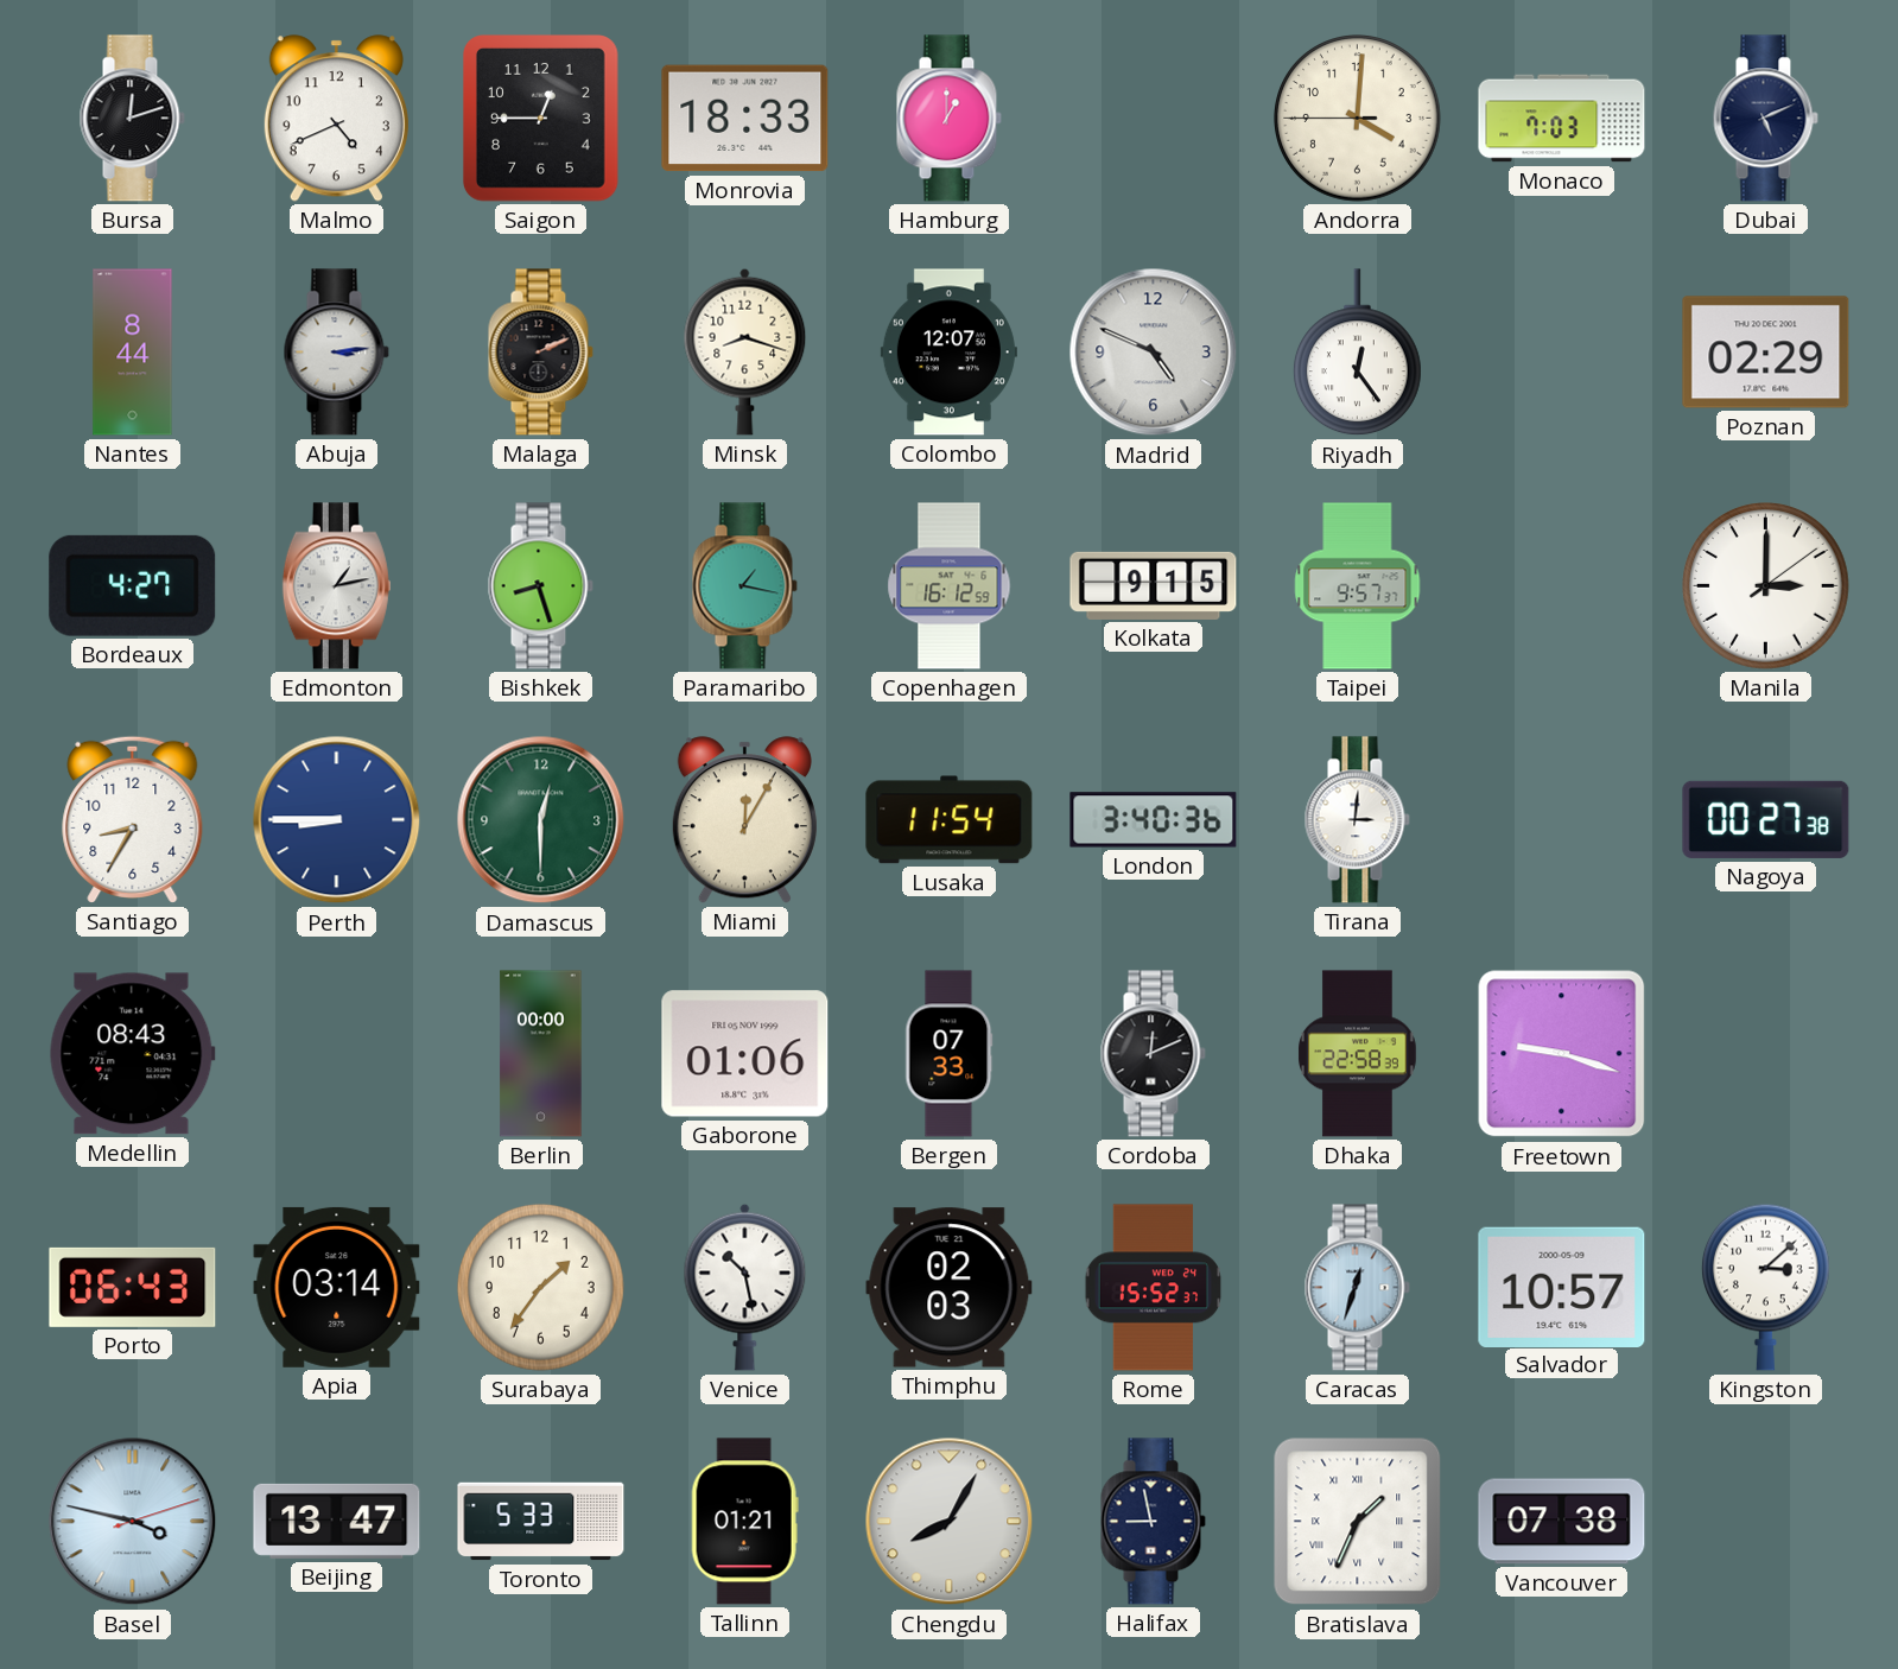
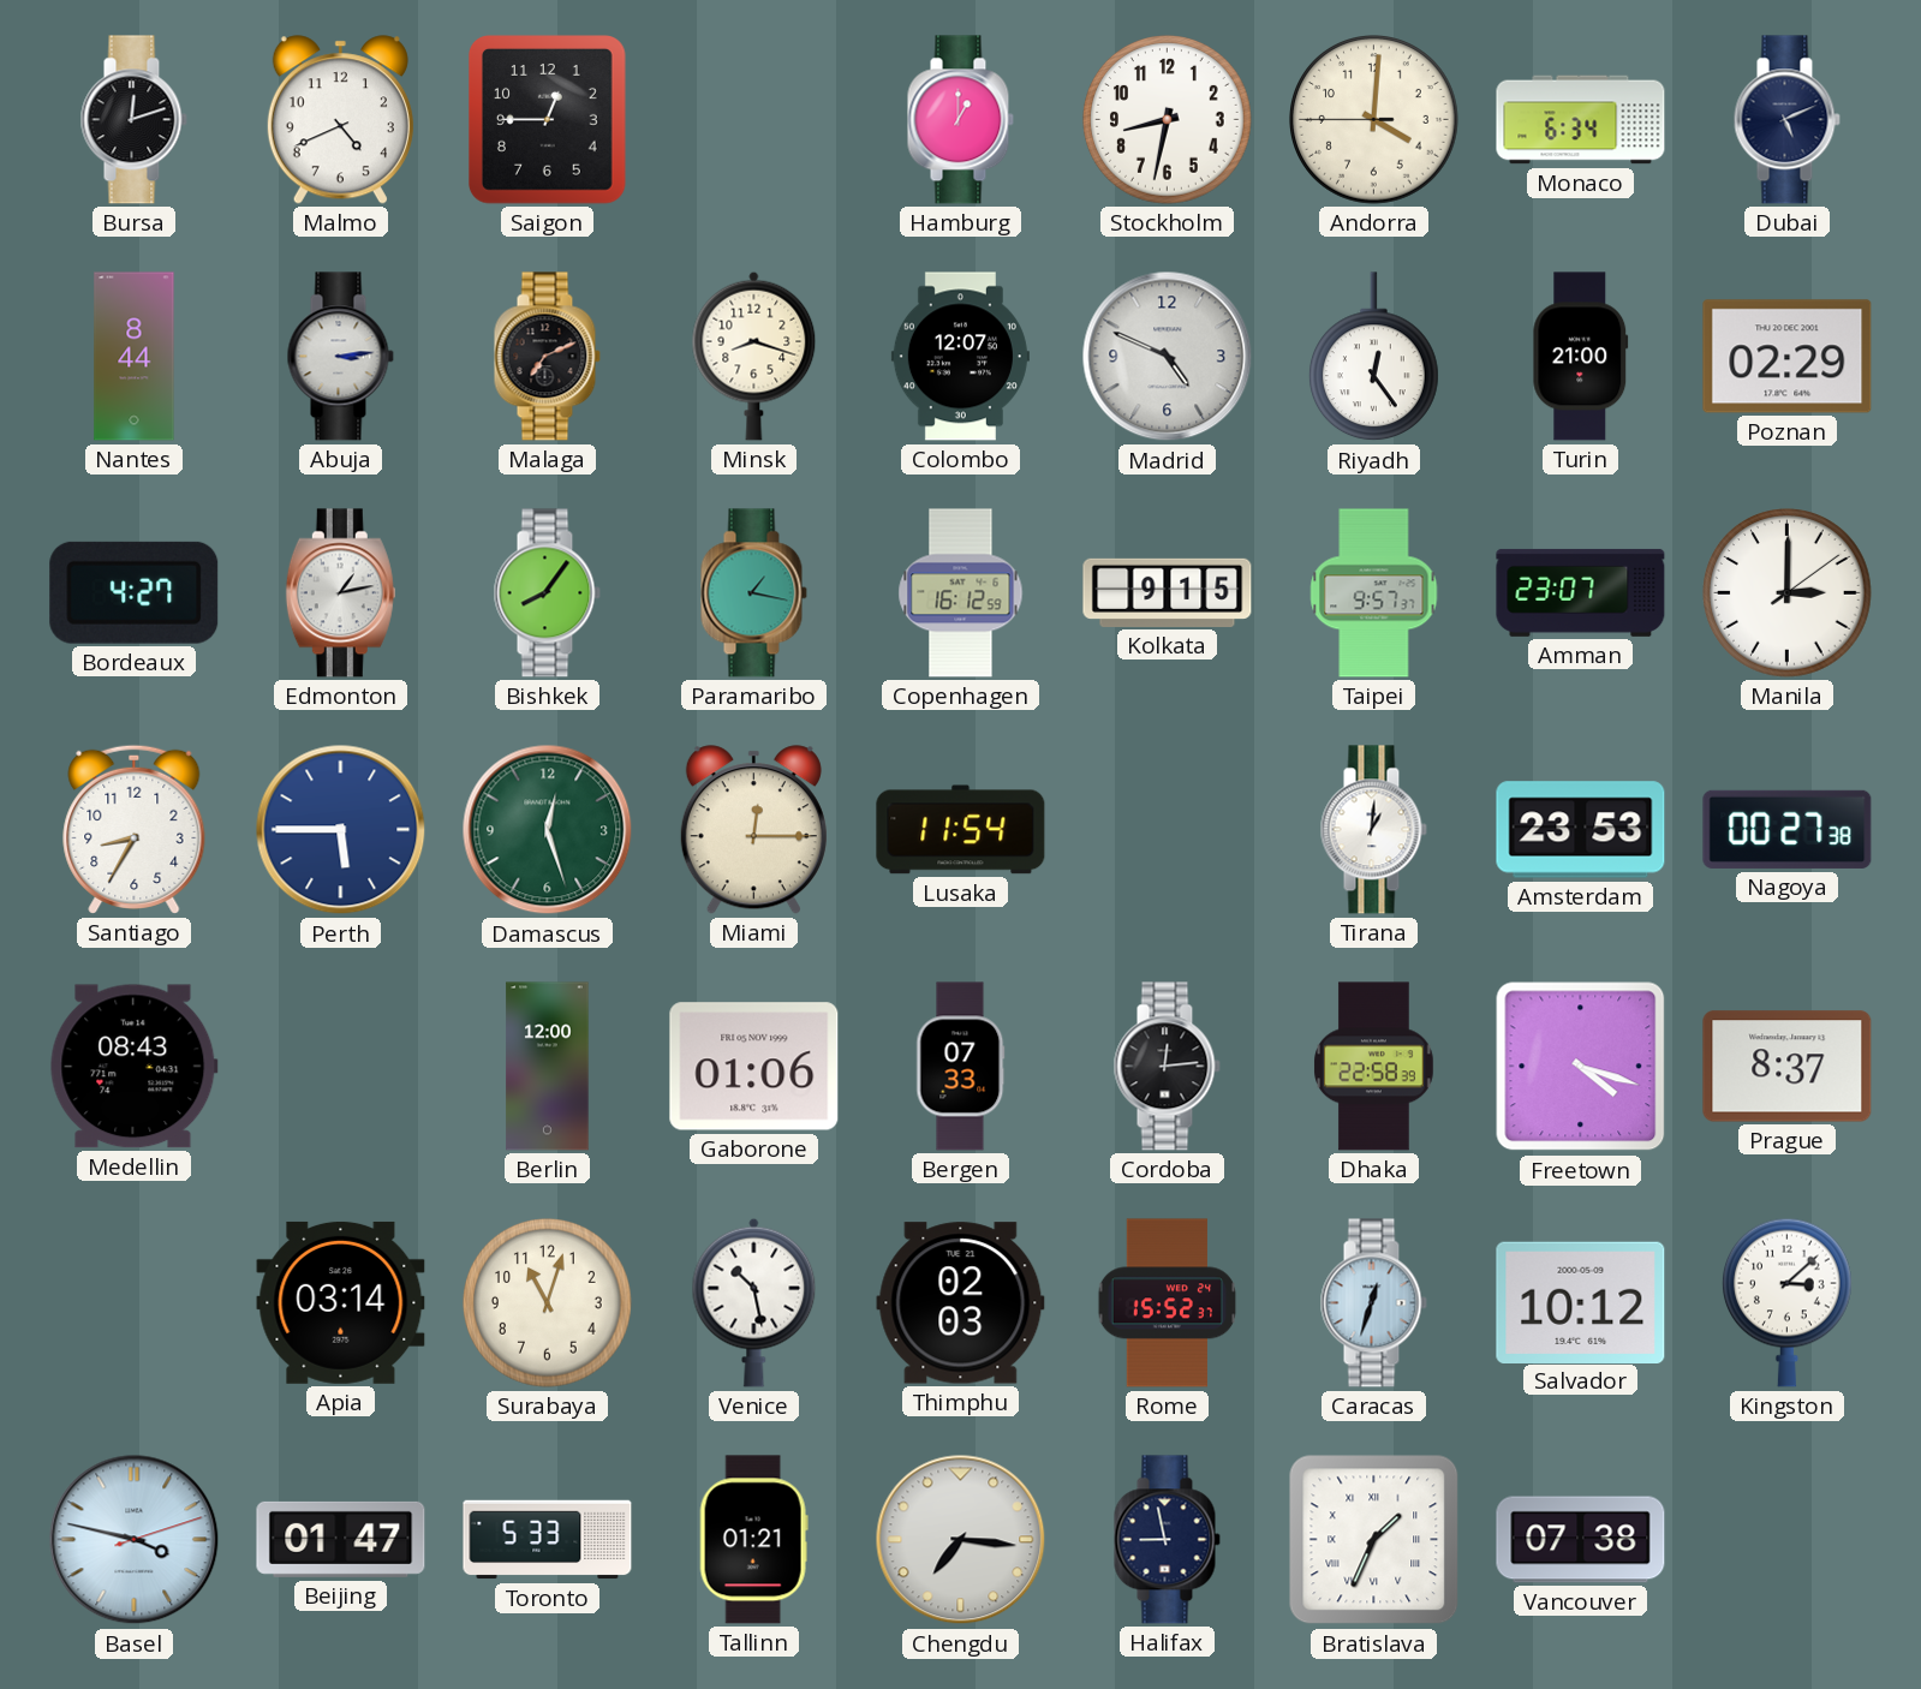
Monrovia: 18:33 -> none
Stockholm: none -> 8:32
Monaco: 7:03 -> 6:34
Malaga: 2:11 -> 7:11
Turin: none -> 21:00
Bishkek: 8:27 -> 8:06
Amman: none -> 23:07
Perth: 8:45 -> 5:45
Damascus: 12:30 -> 12:27
Miami: 12:05 -> 12:15
London: 3:40 -> none
Tirana: 3:01 -> 1:01
Amsterdam: none -> 23:53
Berlin: 00:00 -> 12:00
Cordoba: 12:11 -> 12:14
Freetown: 9:18 -> 4:18
Prague: none -> 8:37
Porto: 06:43 -> none
Surabaya: 1:36 -> 11:03
Salvador: 10:57 -> 10:12
Beijing: 13:47 -> 01:47
Chengdu: 8:05 -> 7:16
